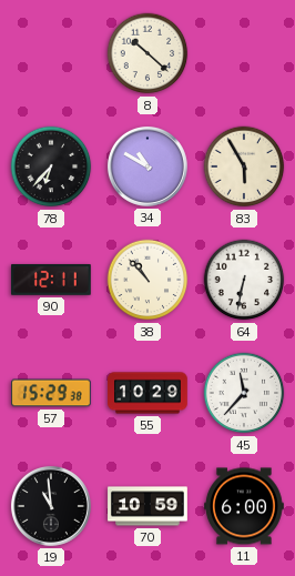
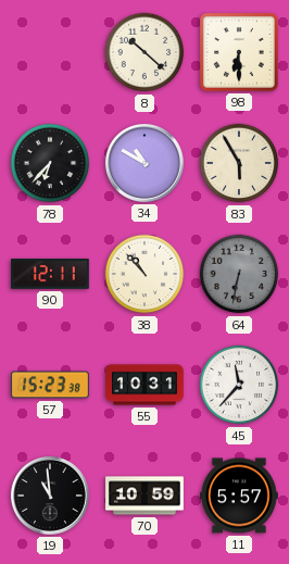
98: none -> 6:30
64 dial: white -> grey
57: 15:29 -> 15:23
55: 10:29 -> 10:31
11: 6:00 -> 5:57
